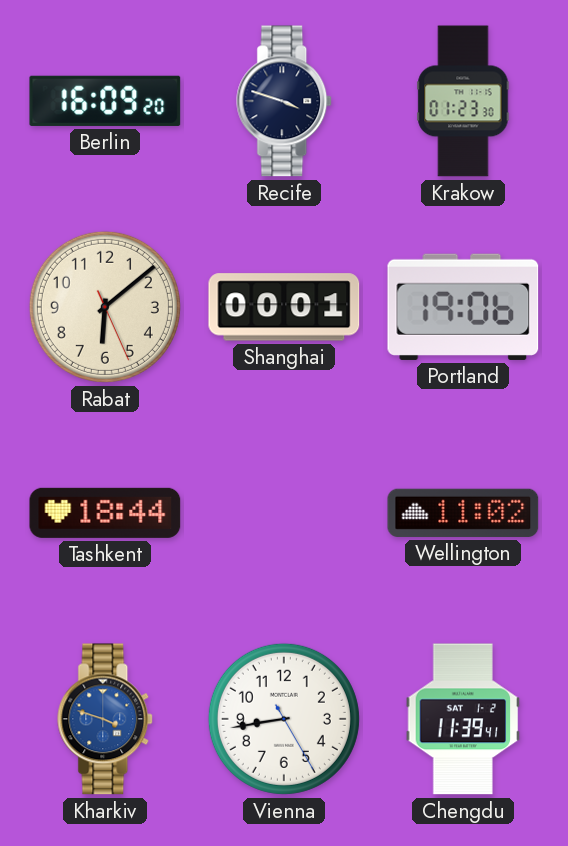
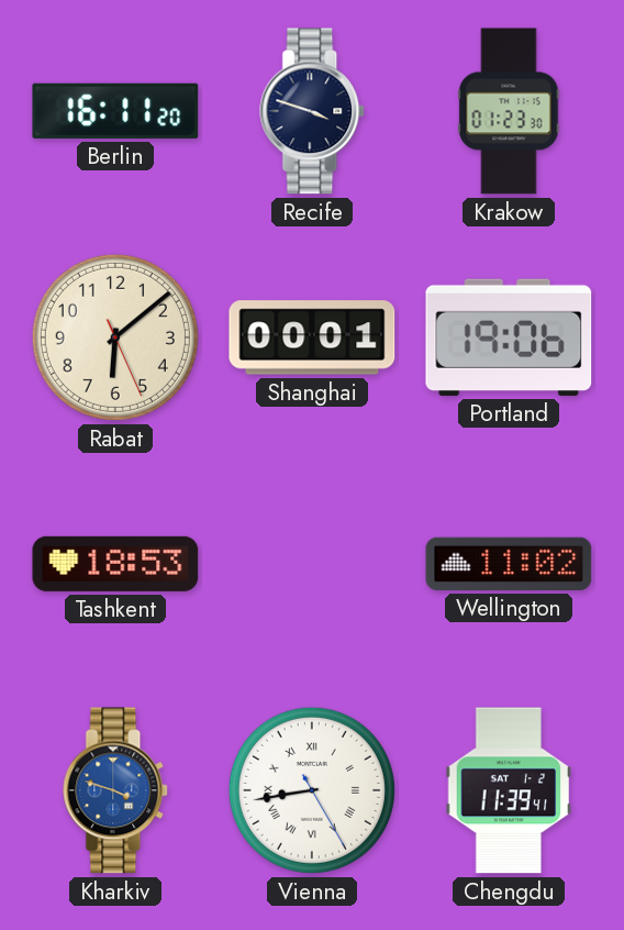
Berlin: 16:09 -> 16:11
Tashkent: 18:44 -> 18:53
Vienna numerals: Arabic -> Roman
